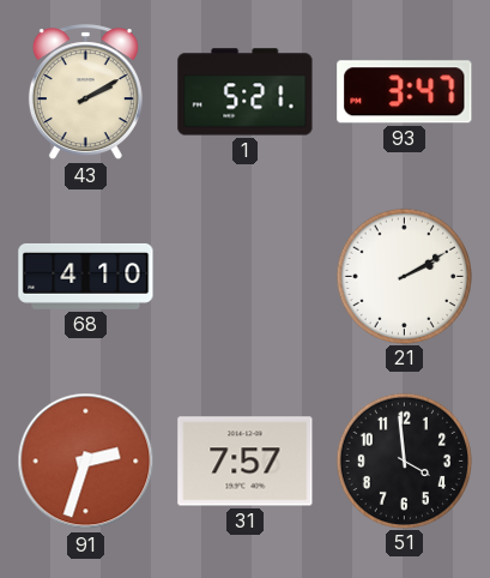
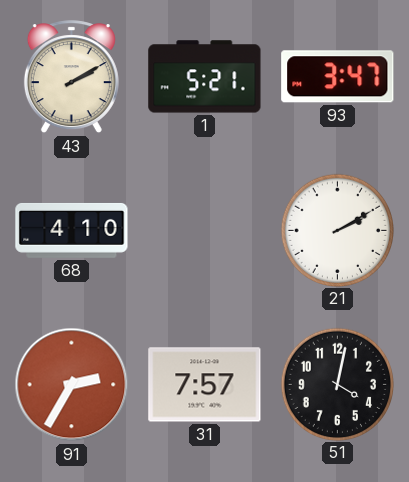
91: 2:33 -> 2:35
51: 3:59 -> 4:02
